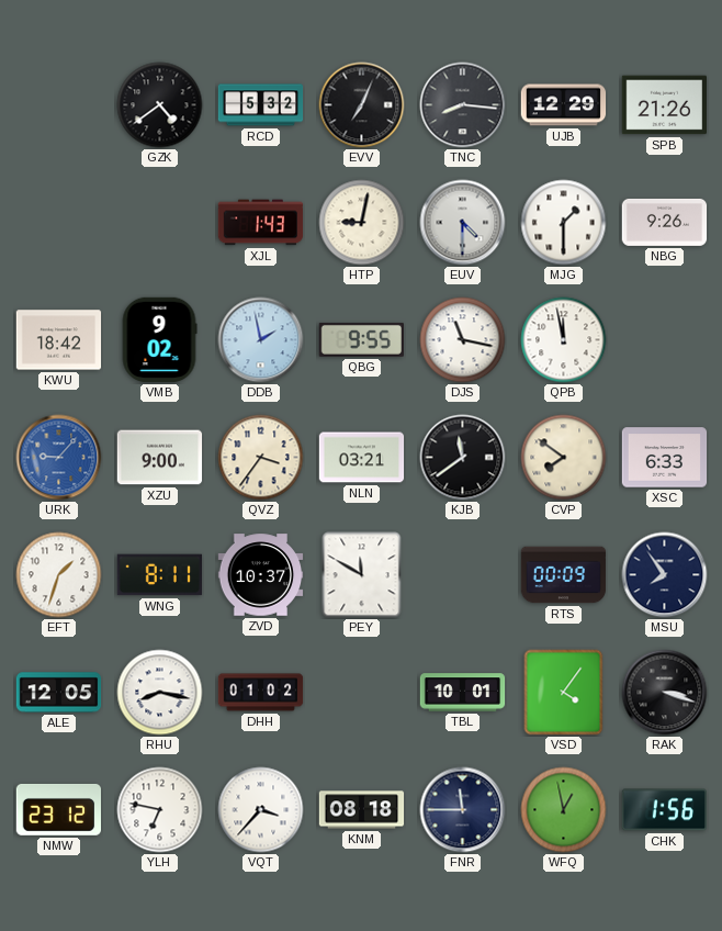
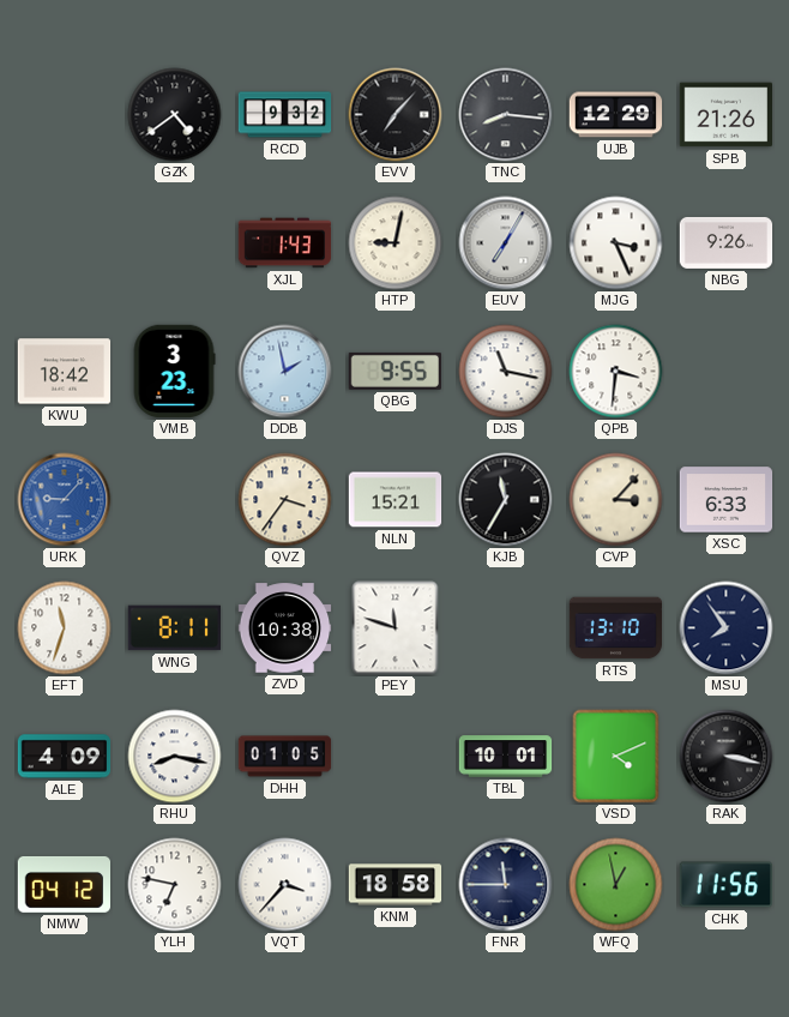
RCD: 5:32 -> 9:32
EVV: 7:04 -> 7:07
EUV: 4:30 -> 7:05
MJG: 1:30 -> 3:26
VMB: 9:02 -> 3:23
QPB: 11:58 -> 3:31
XZU: 9:00 -> none
NLN: 03:21 -> 15:21
KJB: 11:39 -> 11:35
CVP: 7:51 -> 3:07
EFT: 1:33 -> 11:33
ZVD: 10:37 -> 10:38
PEY: 11:50 -> 11:48
RTS: 00:09 -> 13:10
ALE: 12:05 -> 4:09
DHH: 01:02 -> 01:05
VSD: 4:06 -> 4:11
RAK: 3:18 -> 3:17
NMW: 23:12 -> 04:12
KNM: 08:18 -> 18:58
CHK: 1:56 -> 11:56
